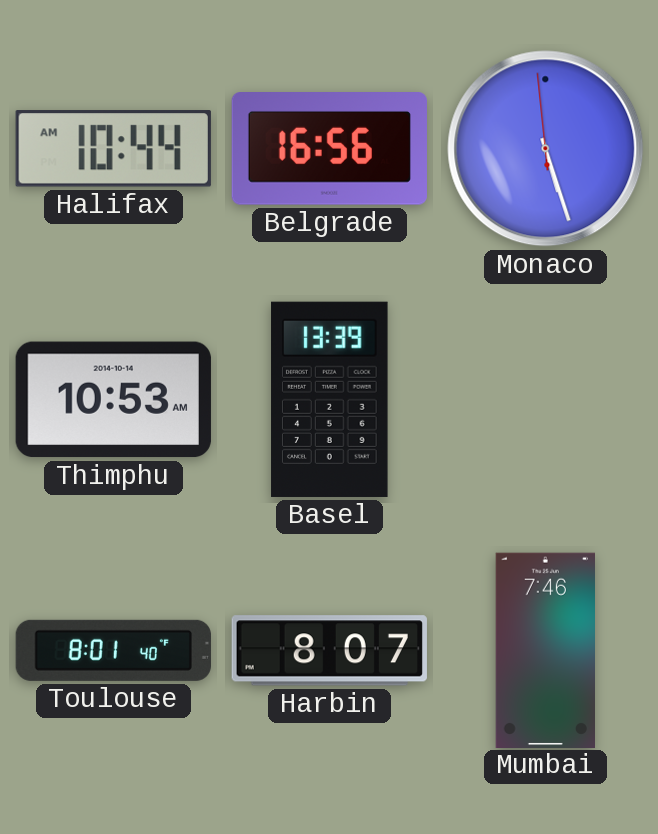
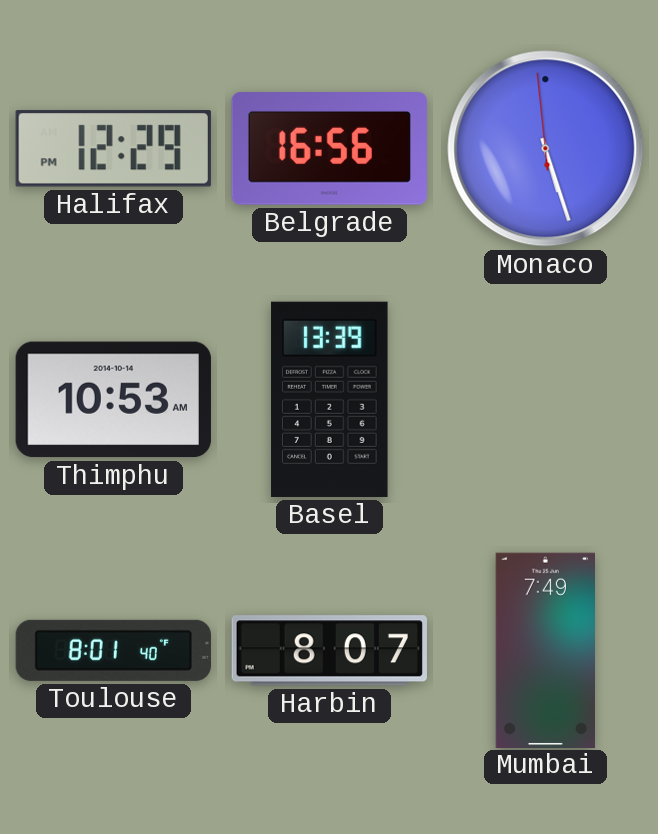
Halifax: 10:44 -> 12:29
Mumbai: 7:46 -> 7:49
